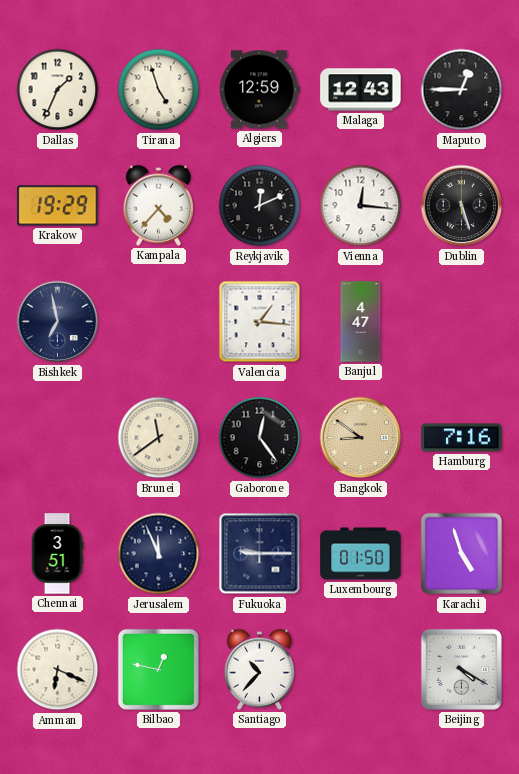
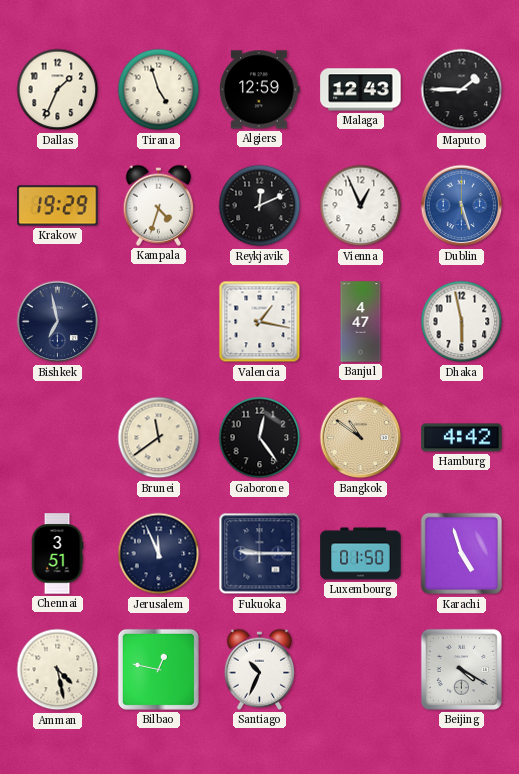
Maputo: 12:45 -> 1:45
Kampala: 4:37 -> 4:33
Vienna: 12:16 -> 12:56
Dublin dial: black -> blue
Valencia: 1:16 -> 1:17
Dhaka: none -> 5:58
Bangkok: 8:51 -> 10:51
Hamburg: 7:16 -> 4:42
Amman: 6:19 -> 4:28
Santiago: 10:37 -> 10:34
